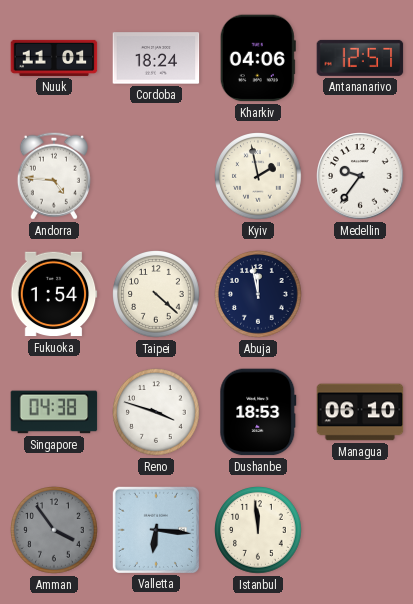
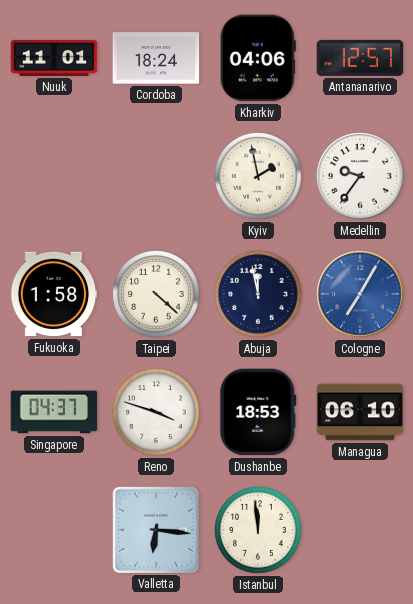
Andorra: 4:46 -> none
Fukuoka: 1:54 -> 1:58
Cologne: none -> 7:05
Singapore: 04:38 -> 04:37
Amman: 3:54 -> none
